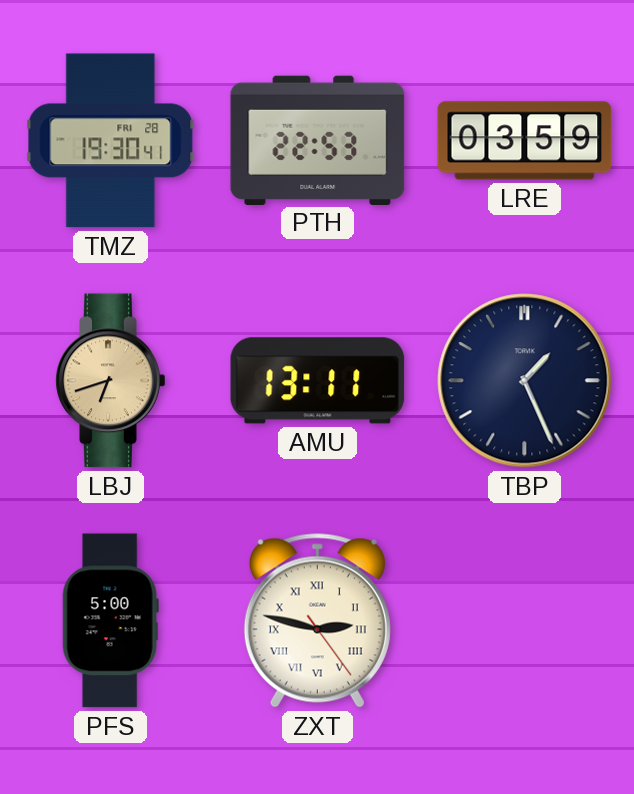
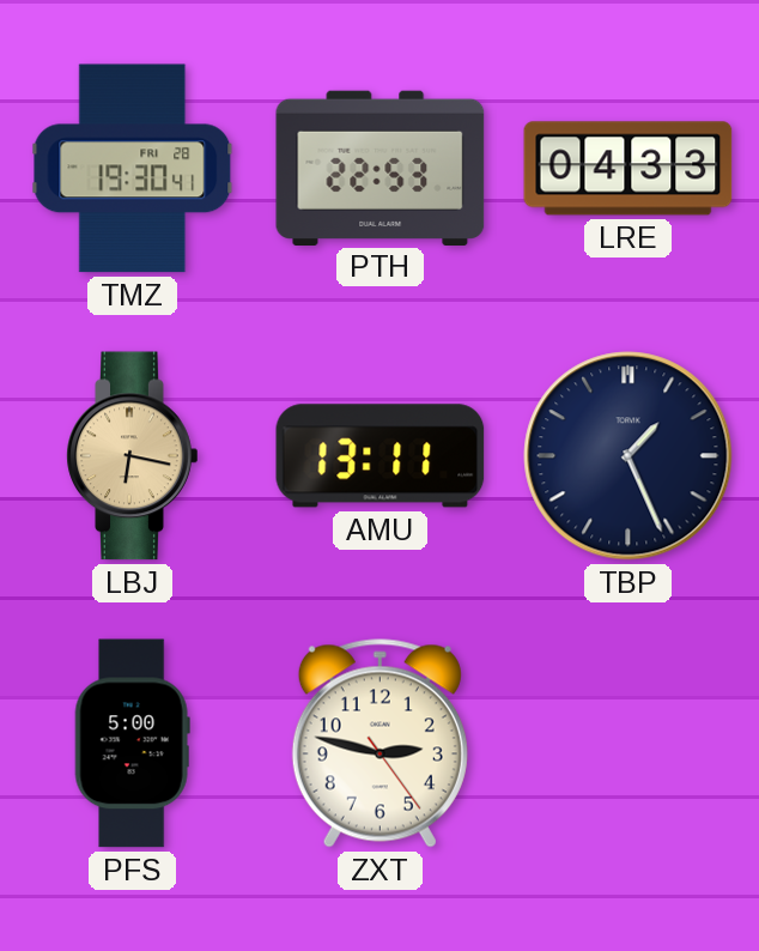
LRE: 03:59 -> 04:33
LBJ: 6:42 -> 6:17
ZXT numerals: Roman -> Arabic
